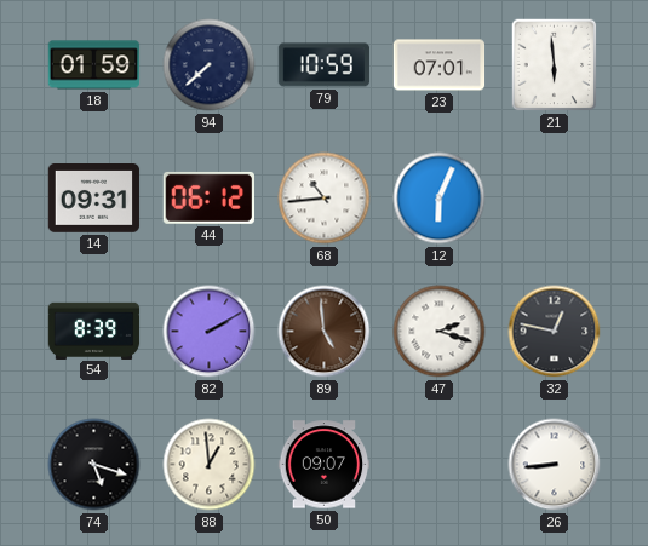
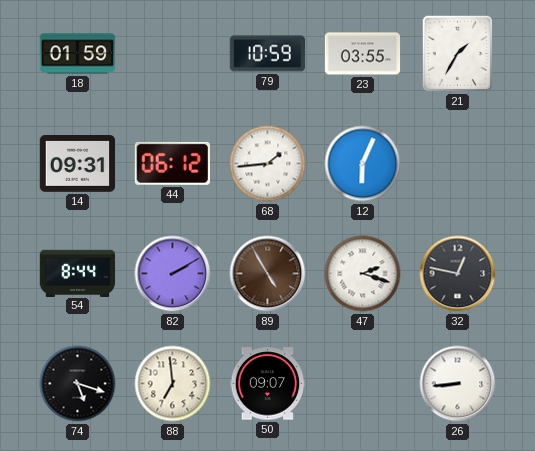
94: 7:38 -> none
23: 07:01 -> 03:55
21: 5:59 -> 1:35
68: 10:44 -> 1:44
54: 8:39 -> 8:44
89: 4:59 -> 4:55
88: 12:59 -> 6:59
